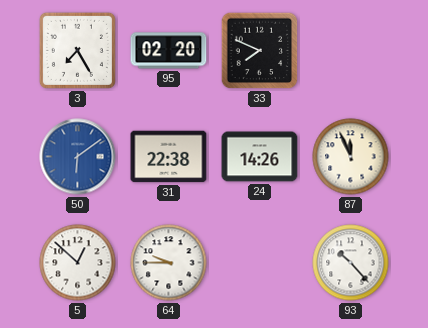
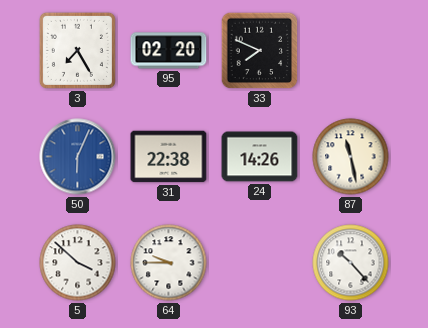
50: 6:09 -> 6:04
87: 11:56 -> 11:28
5: 12:52 -> 3:52
